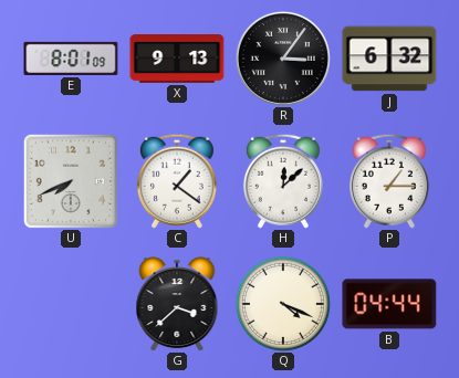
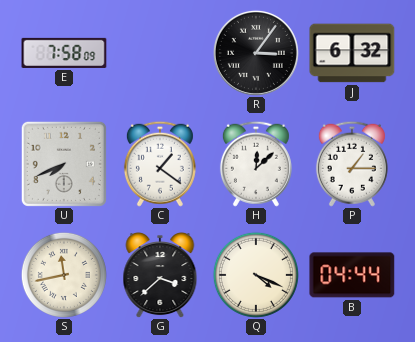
E: 8:01 -> 7:58
X: 9:13 -> none
S: none -> 11:43
